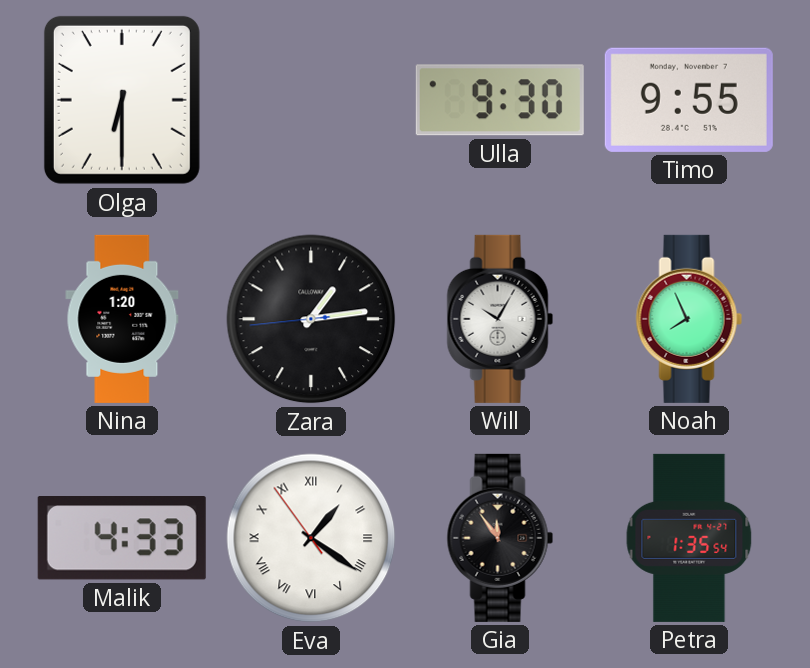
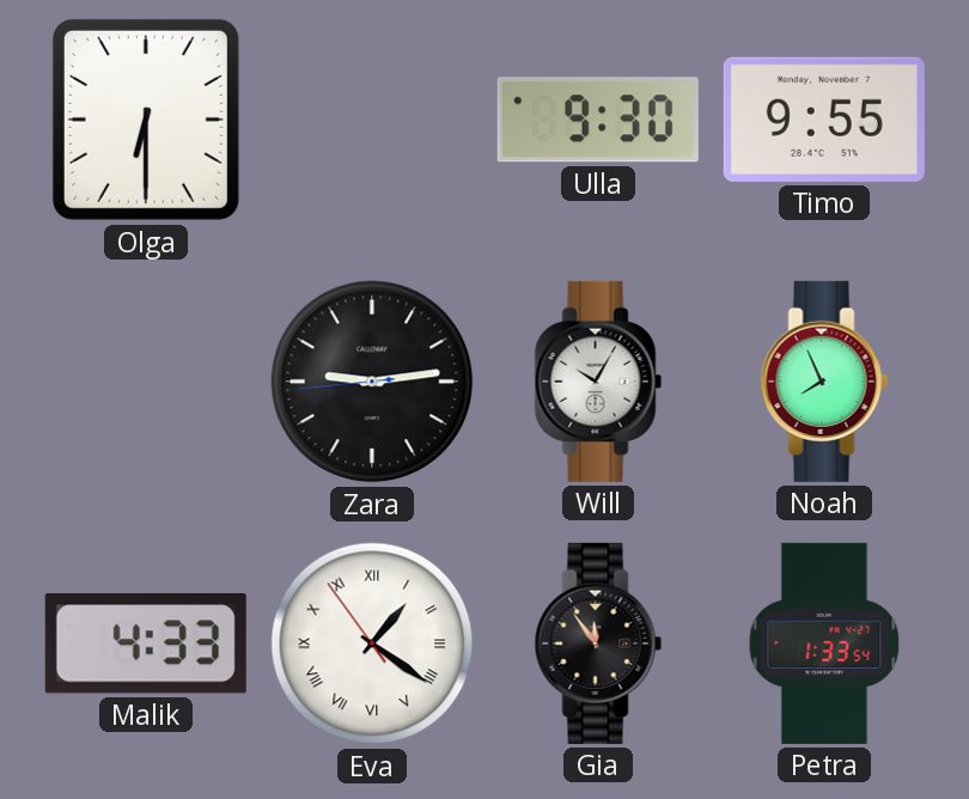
Nina: 1:20 -> none
Zara: 1:13 -> 9:13
Petra: 1:35 -> 1:33
